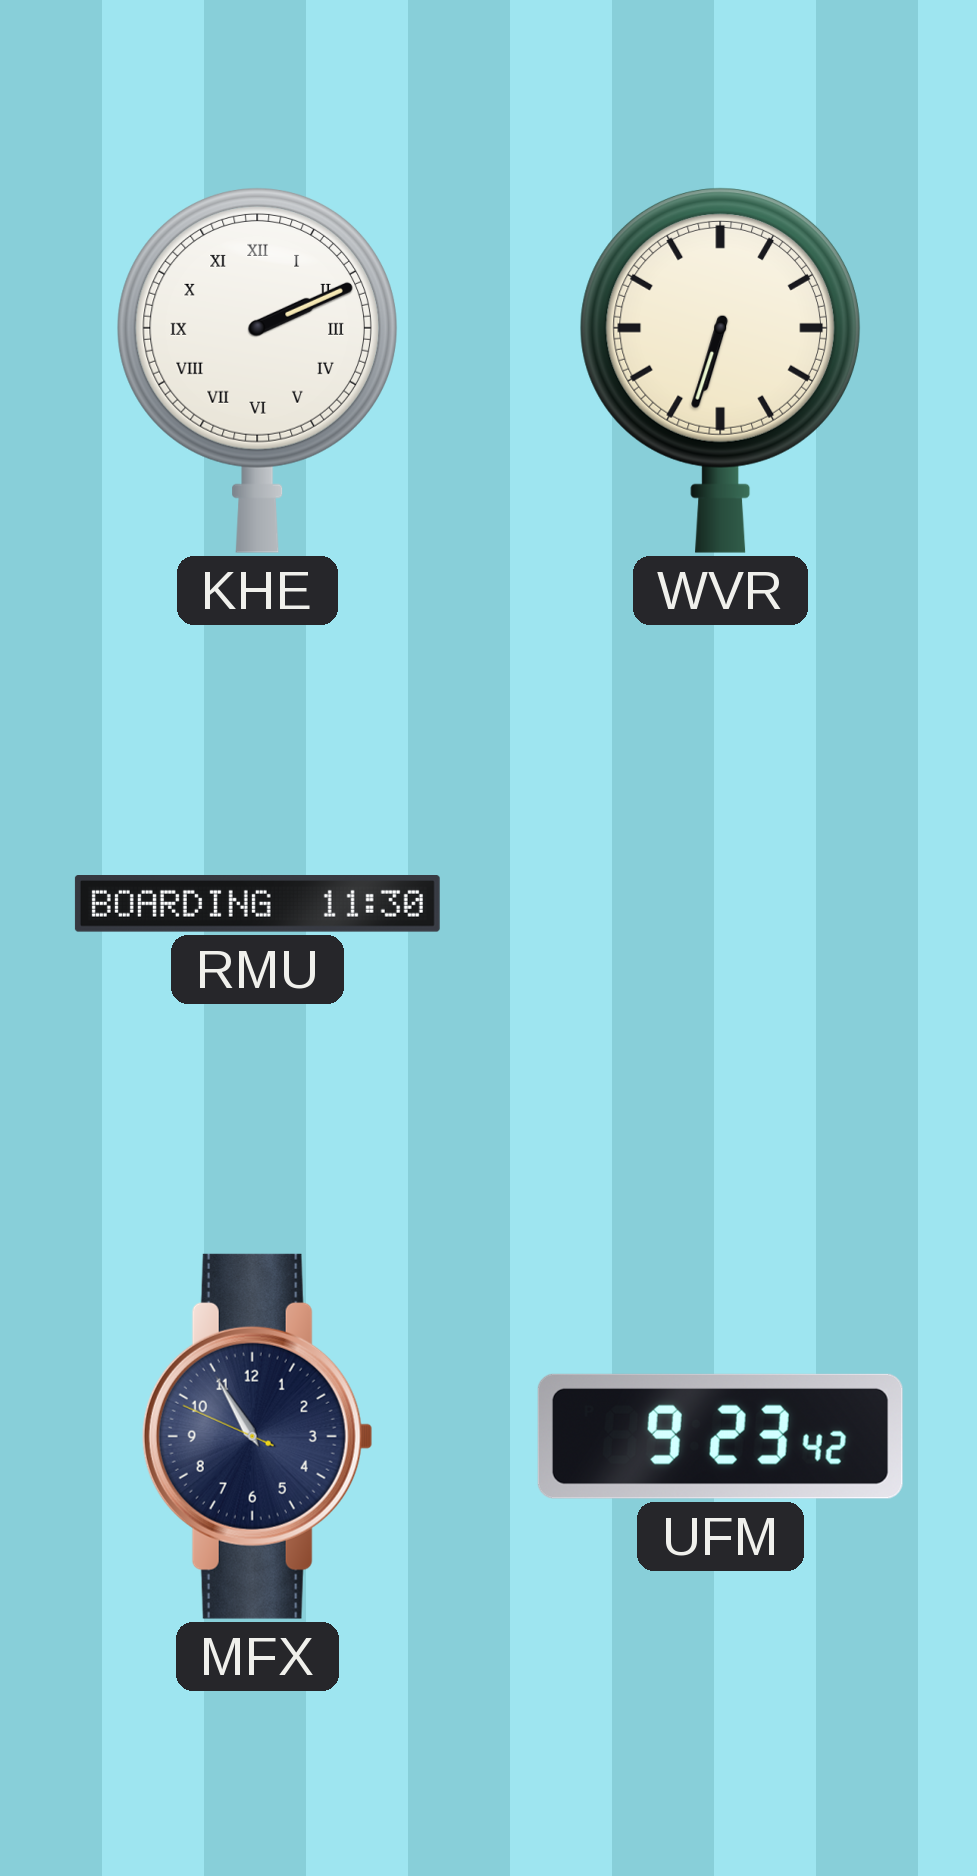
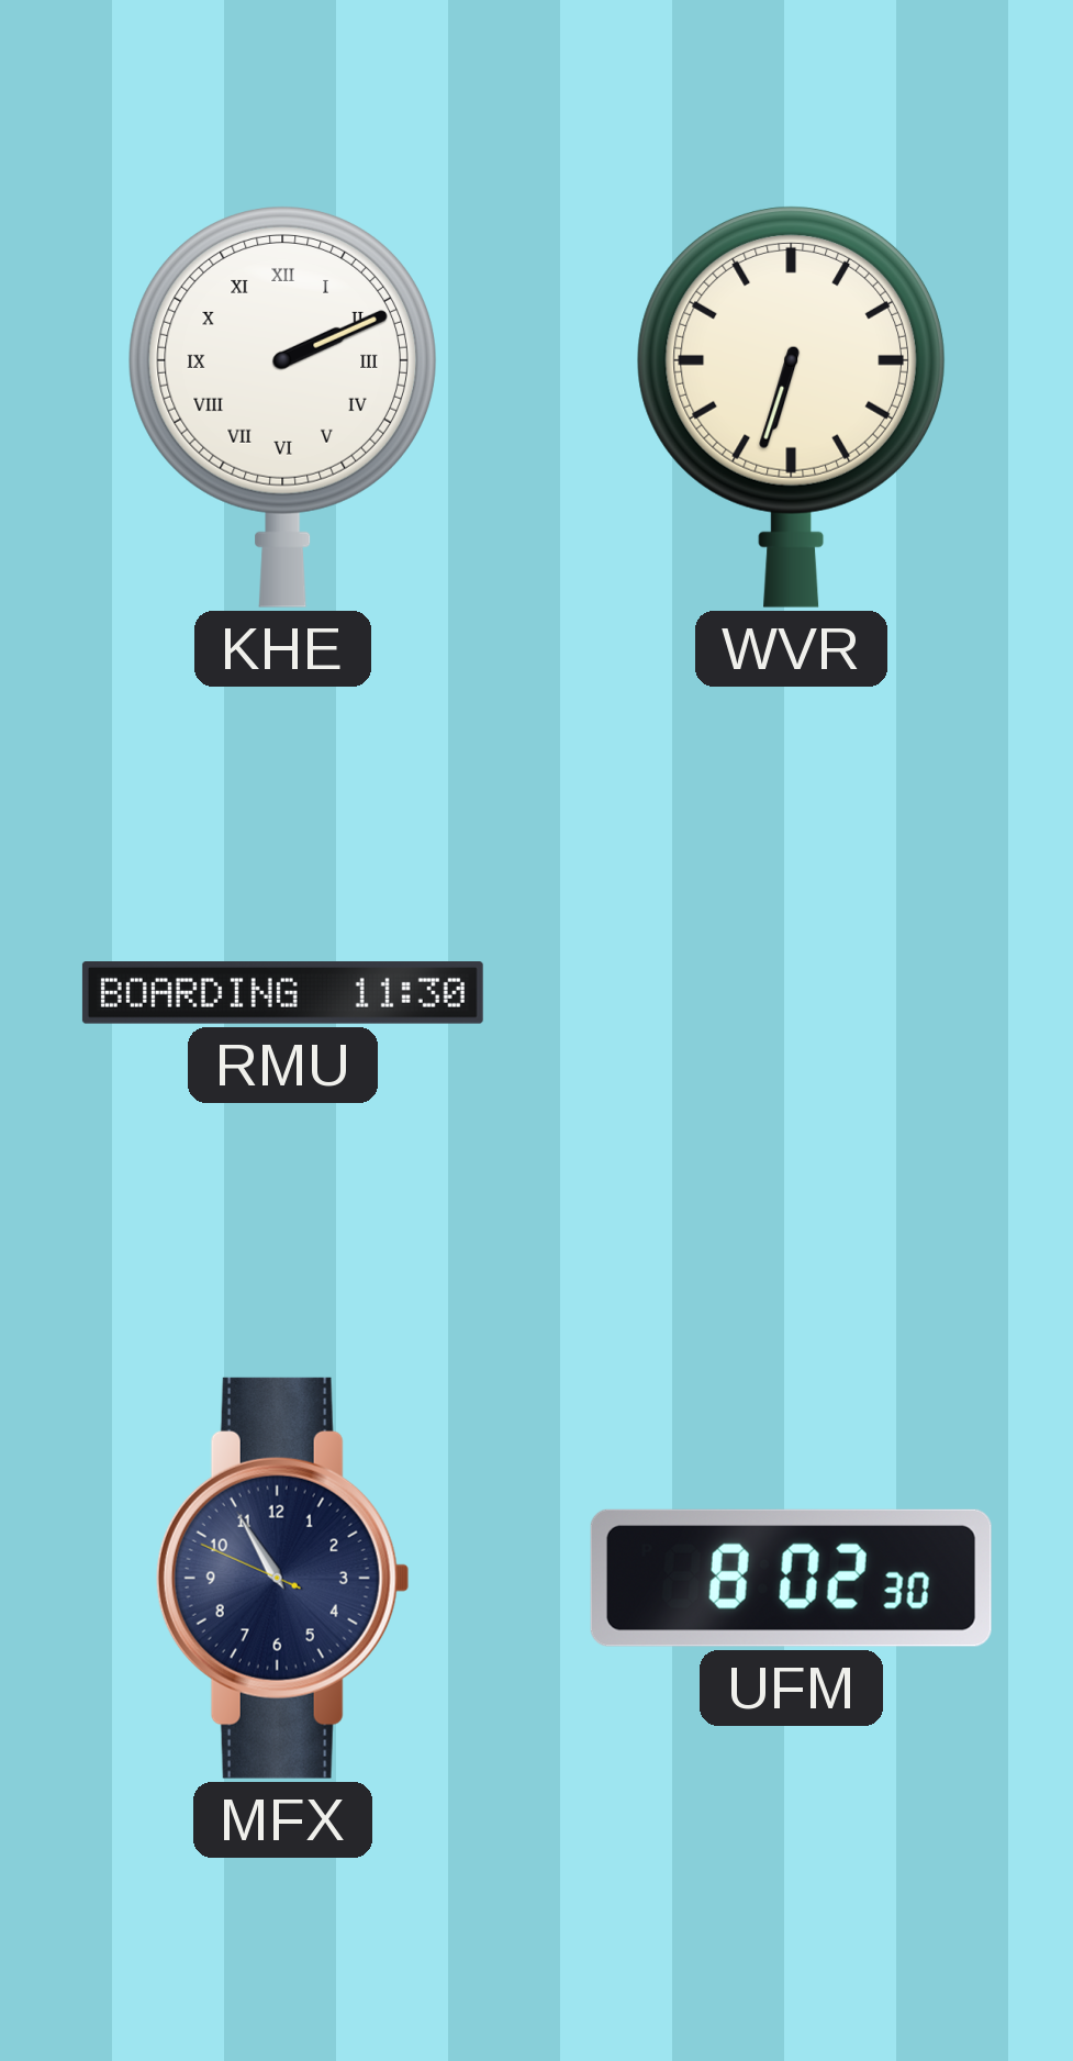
UFM: 9:23 -> 8:02
